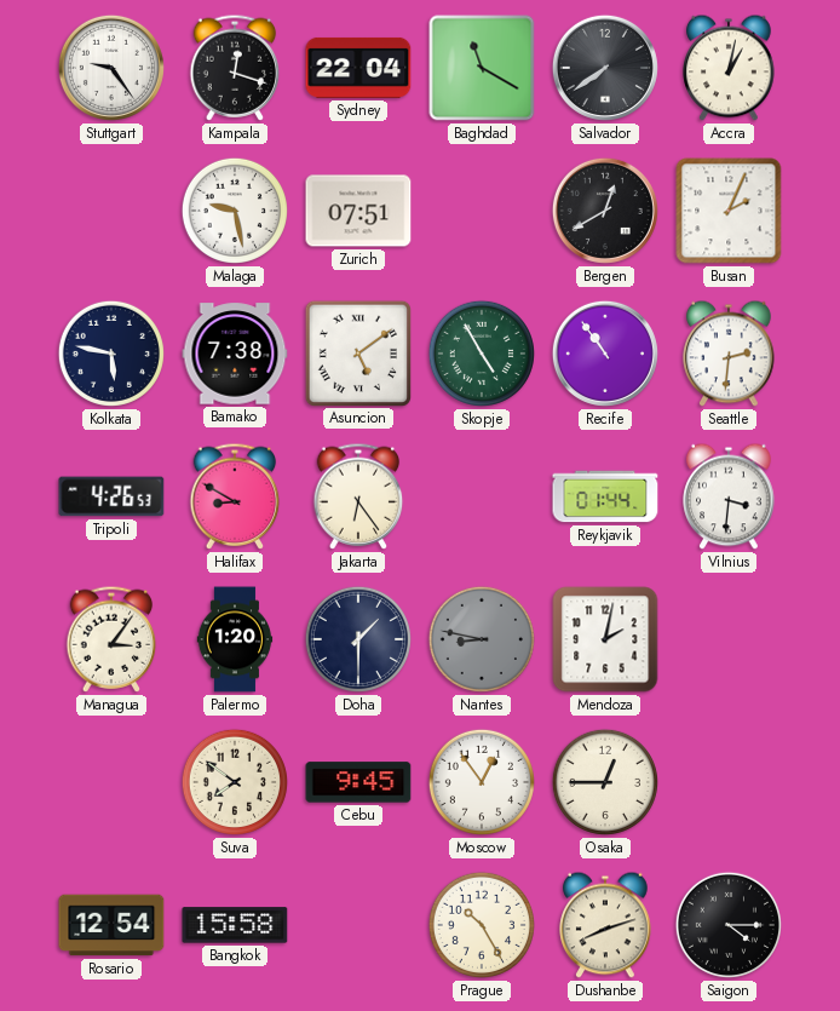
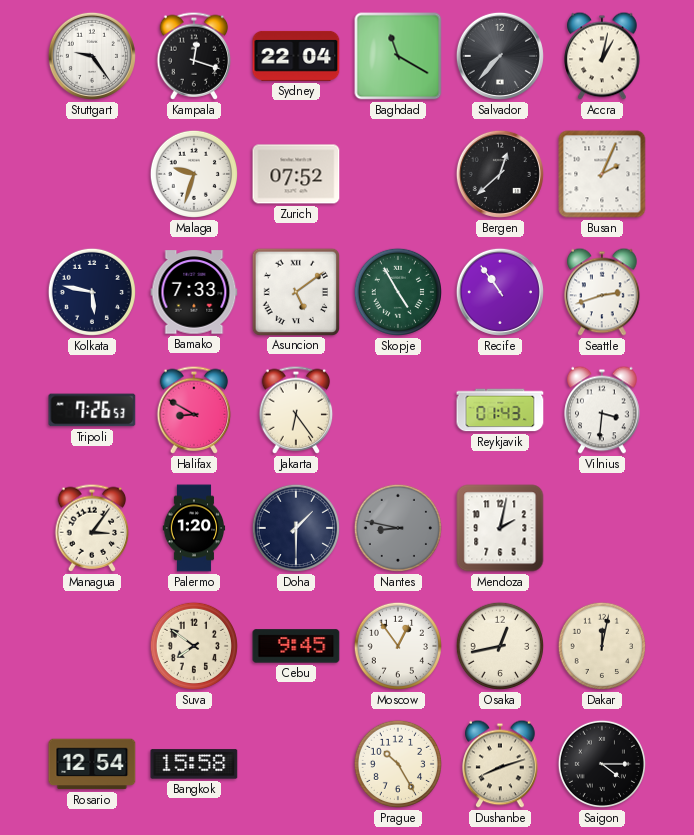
Salvador: 7:39 -> 7:37
Malaga: 9:28 -> 9:33
Zurich: 07:51 -> 07:52
Bergen: 12:40 -> 12:38
Bamako: 7:38 -> 7:33
Seattle: 2:31 -> 2:42
Tripoli: 4:26 -> 7:26
Reykjavik: 01:44 -> 01:43
Osaka: 12:45 -> 12:43
Dakar: none -> 12:02
